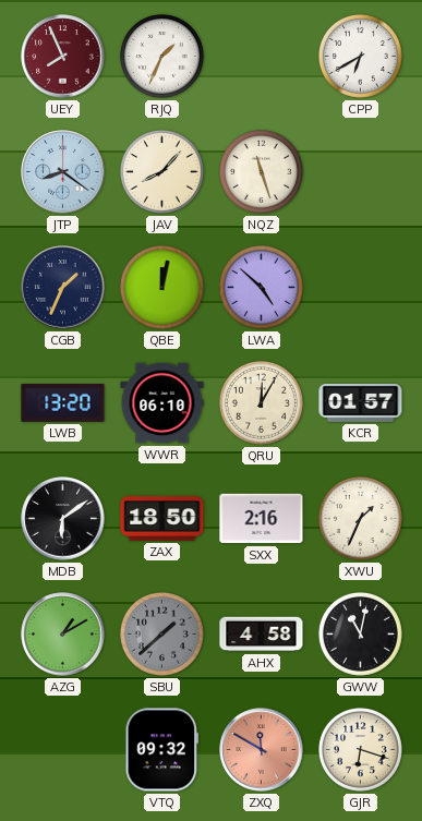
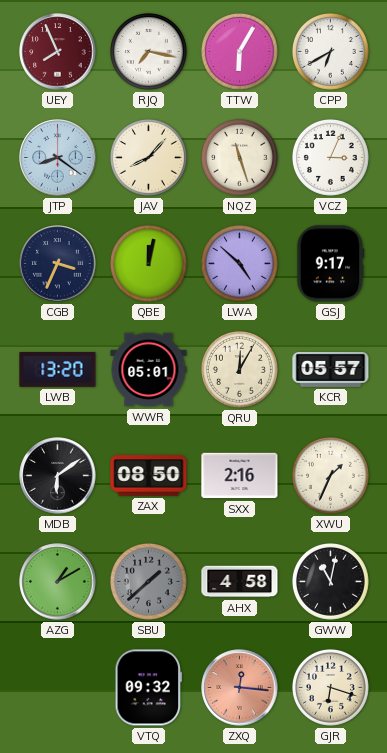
RJQ: 1:34 -> 7:17
TTW: none -> 6:05
VCZ: none -> 3:04
CGB: 1:34 -> 3:34
GSJ: none -> 9:17
WWR: 06:10 -> 05:01
KCR: 01:57 -> 05:57
ZAX: 18:50 -> 08:50
ZXQ: 11:50 -> 12:16
